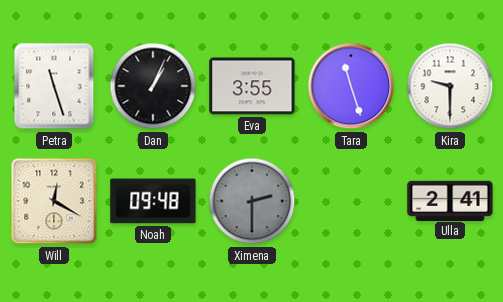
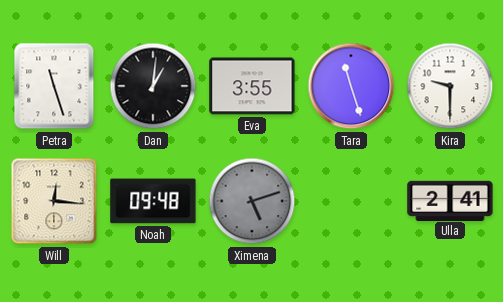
Dan: 1:04 -> 1:01
Will: 12:20 -> 12:16
Ximena: 2:30 -> 5:12
